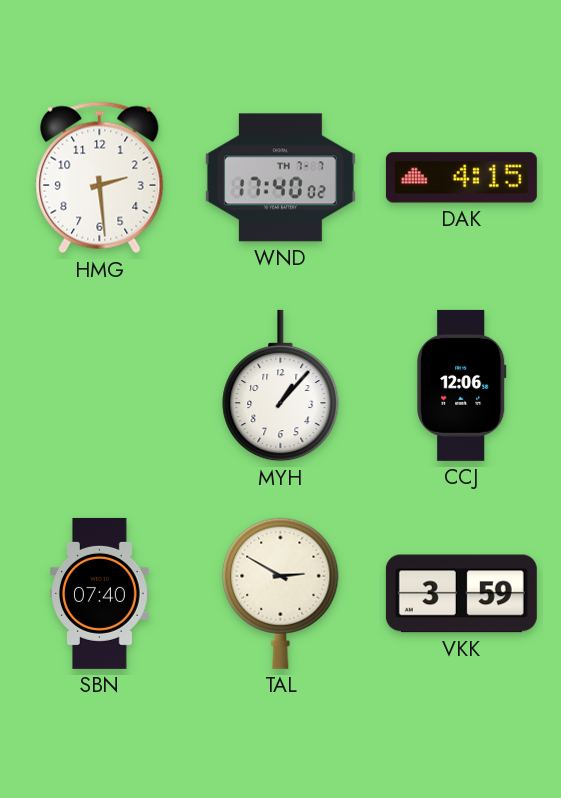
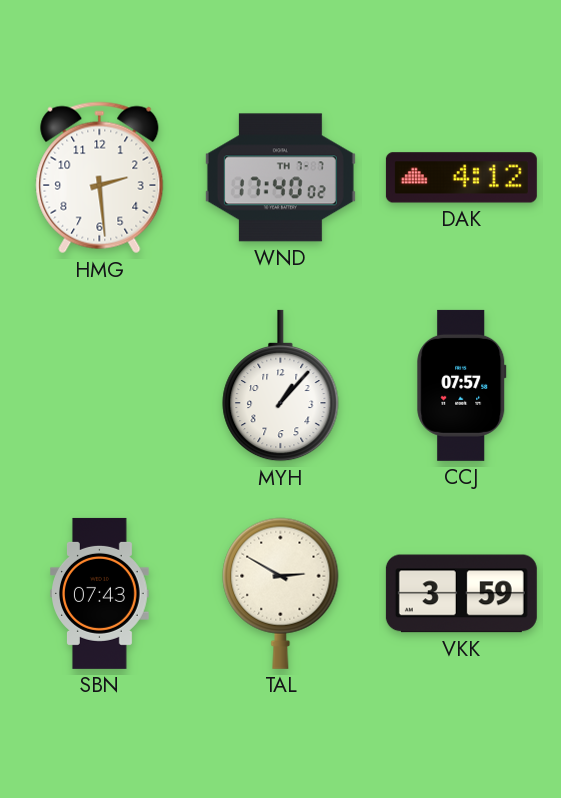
DAK: 4:15 -> 4:12
CCJ: 12:06 -> 07:57
SBN: 07:40 -> 07:43
